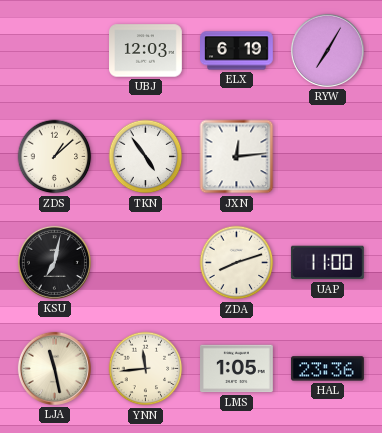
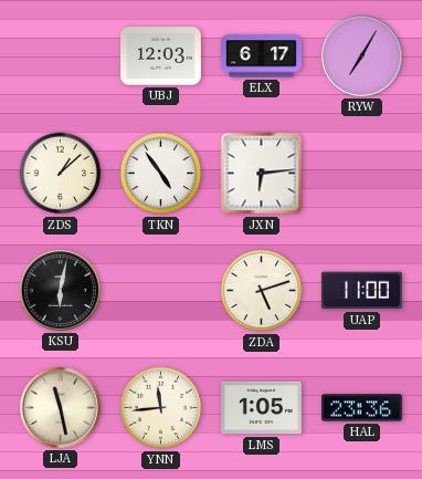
ELX: 6:19 -> 6:17
JXN: 12:14 -> 6:14
KSU: 7:02 -> 6:02
ZDA: 8:12 -> 5:12
